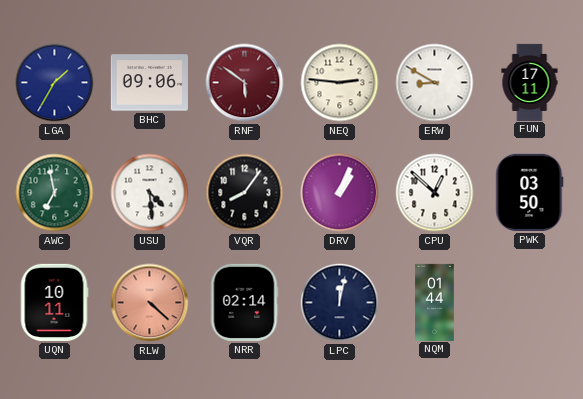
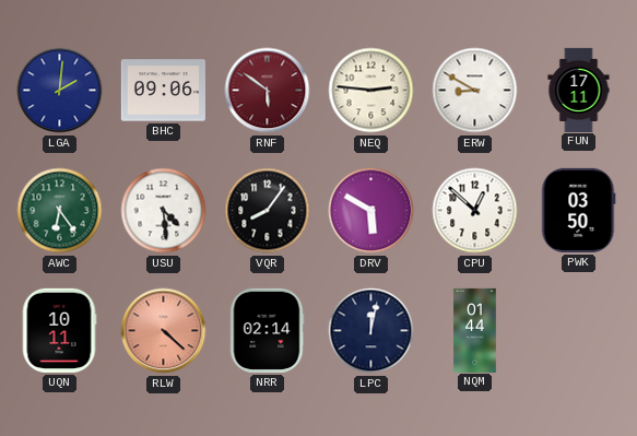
LGA: 1:35 -> 2:01
AWC: 6:58 -> 6:24
DRV: 1:04 -> 5:50
